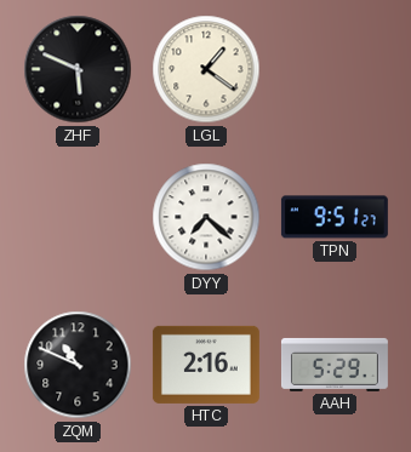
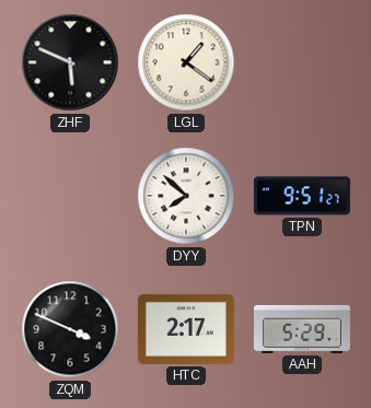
DYY: 7:22 -> 7:52
ZQM: 10:49 -> 3:49
HTC: 2:16 -> 2:17
